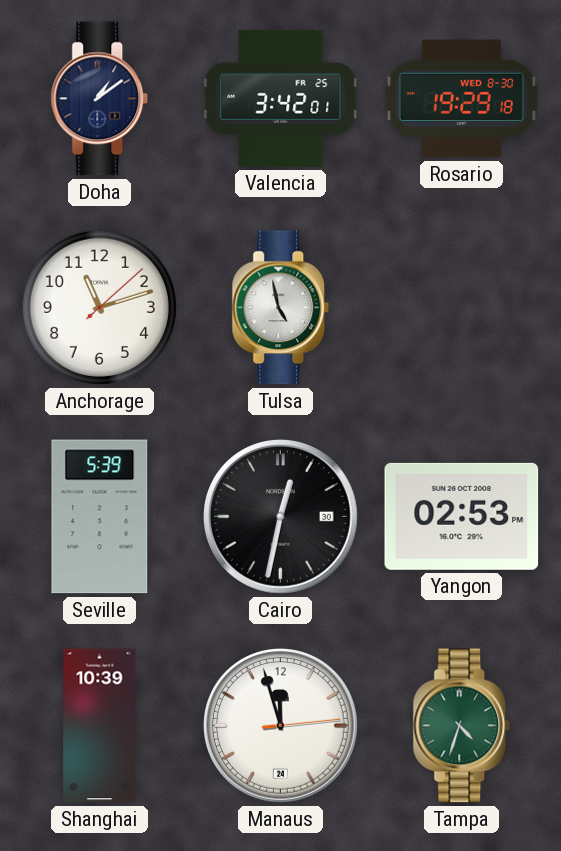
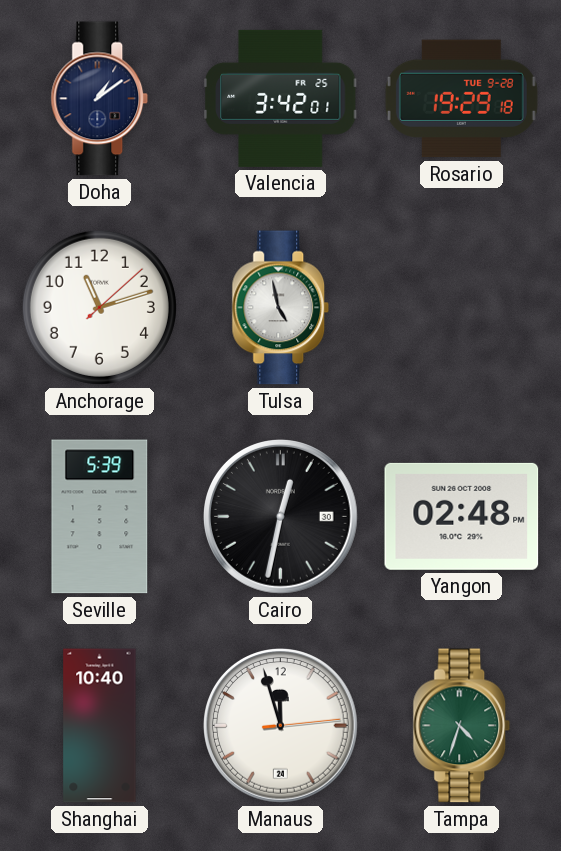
Rosario date: WED 8-30 -> TUE 9-28
Yangon: 02:53 -> 02:48
Shanghai: 10:39 -> 10:40
